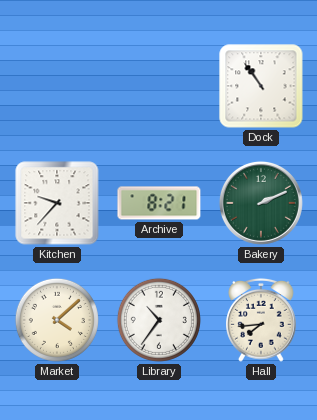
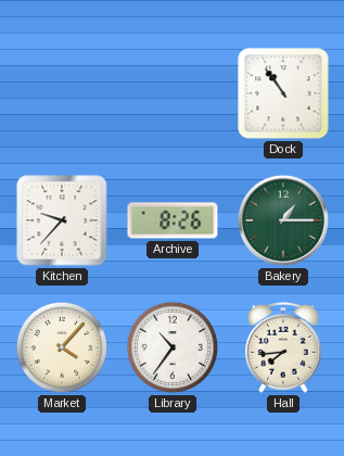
Archive: 8:21 -> 8:26
Bakery: 2:11 -> 1:15
Market: 4:08 -> 4:07
